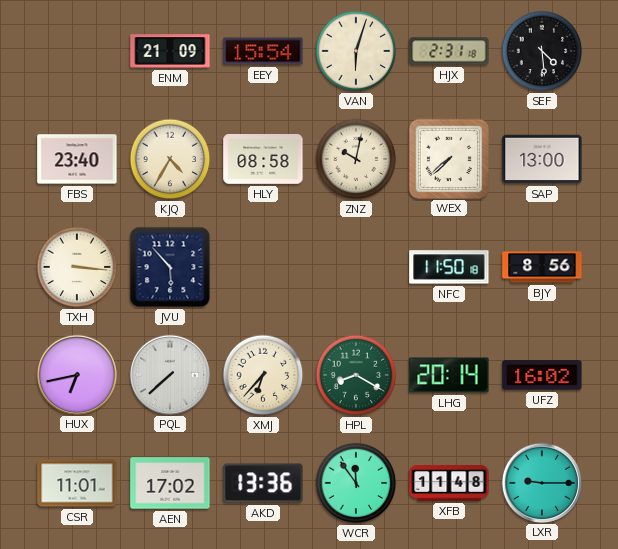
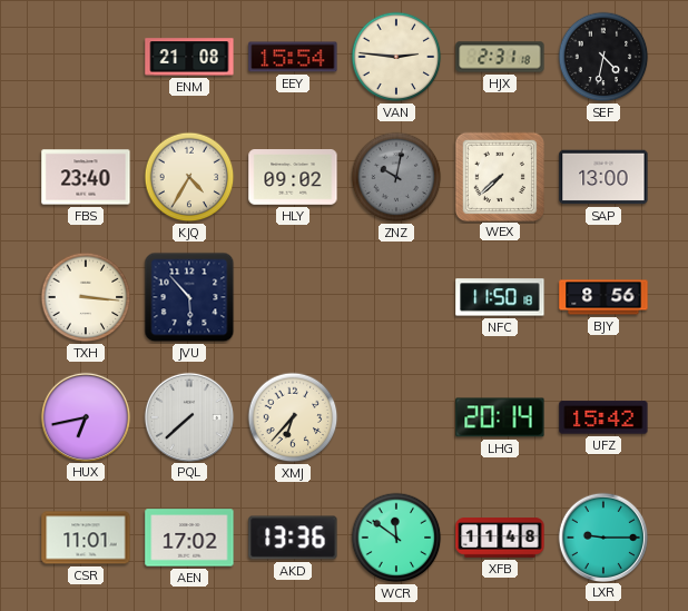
ENM: 21:09 -> 21:08
VAN: 6:03 -> 2:46
SEF: 4:29 -> 4:32
HLY: 08:58 -> 09:02
ZNZ dial: cream -> grey
HPL: 8:20 -> none
UFZ: 16:02 -> 15:42
WCR: 11:54 -> 11:51
